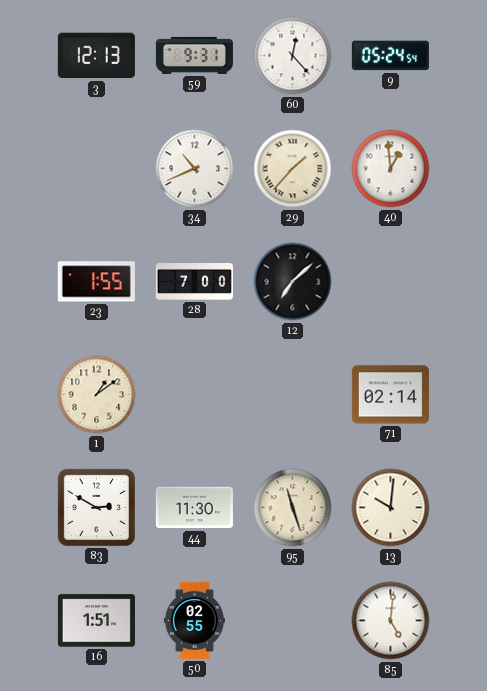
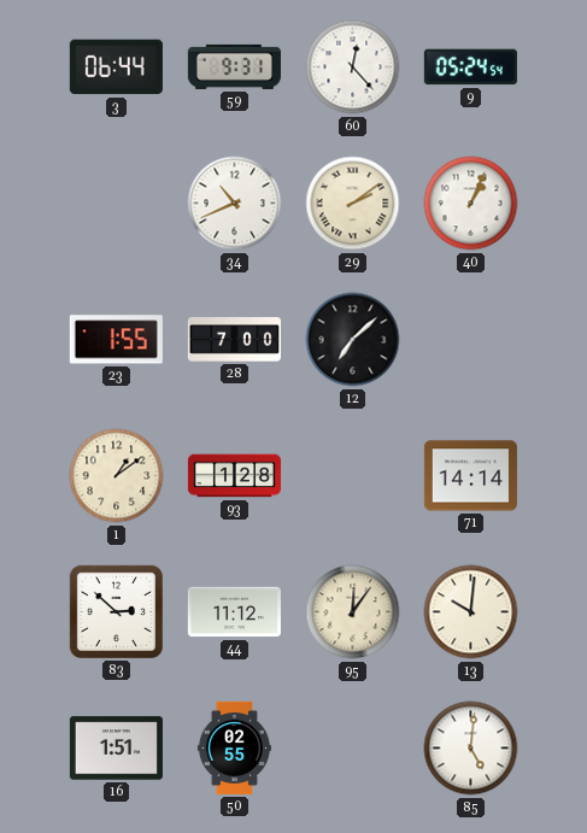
3: 12:13 -> 06:44
29: 1:37 -> 2:09
40: 12:59 -> 1:04
93: none -> 1:28
71: 02:14 -> 14:14
83: 2:50 -> 2:52
44: 11:30 -> 11:12
95: 11:27 -> 12:06
